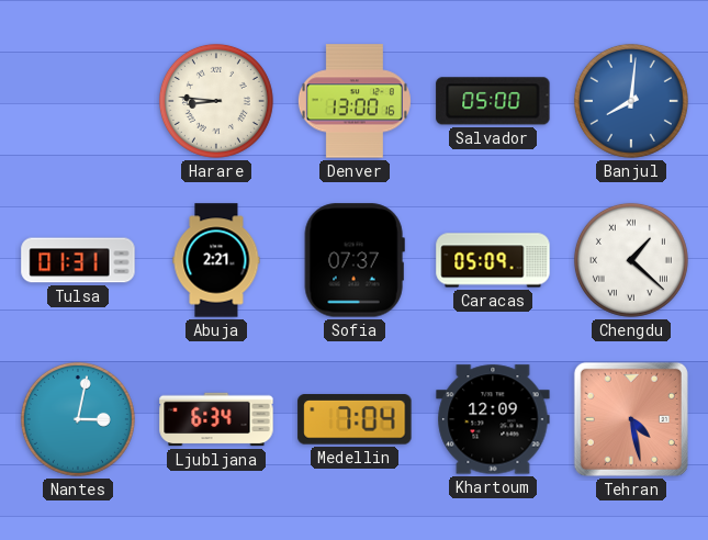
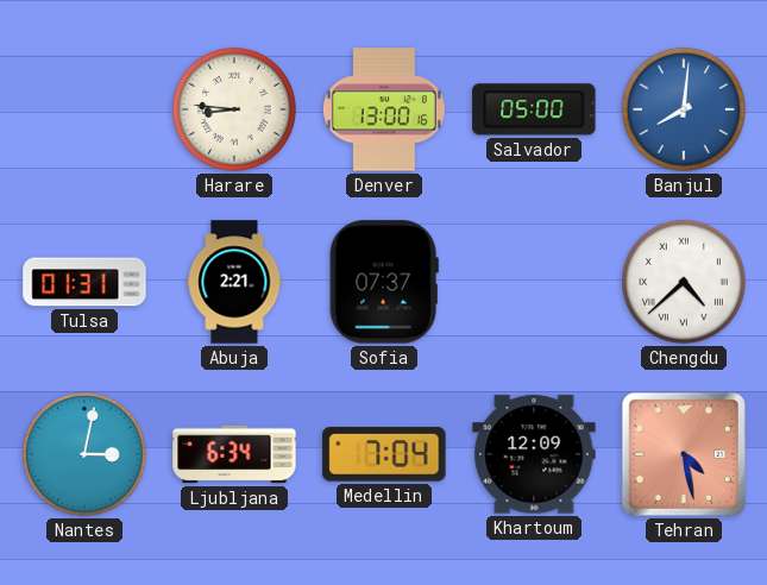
Caracas: 05:09 -> none
Chengdu: 1:22 -> 4:38
